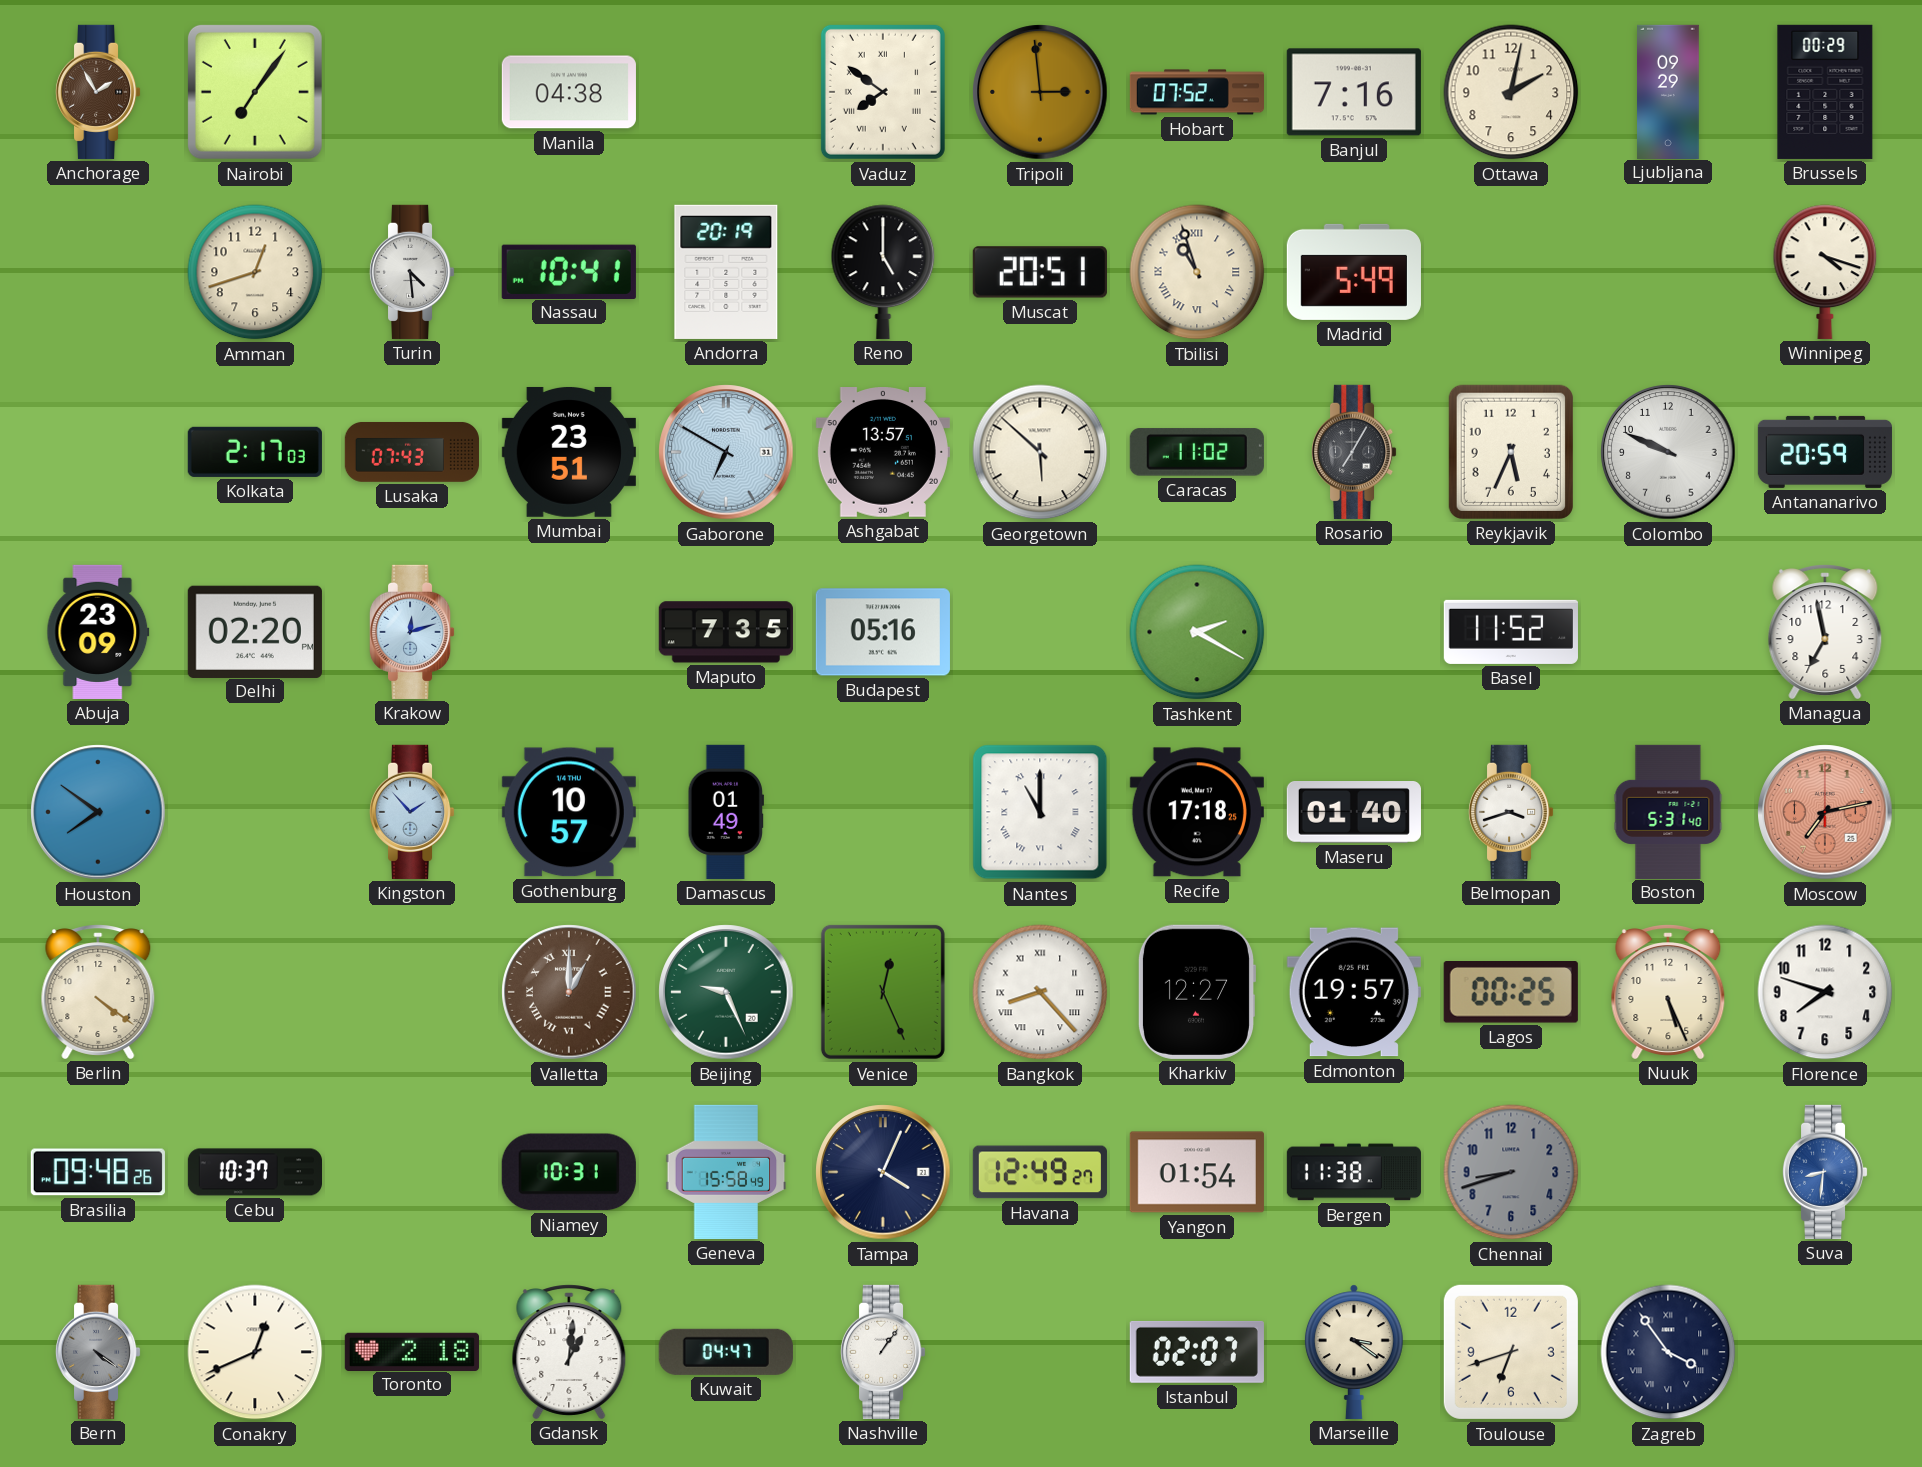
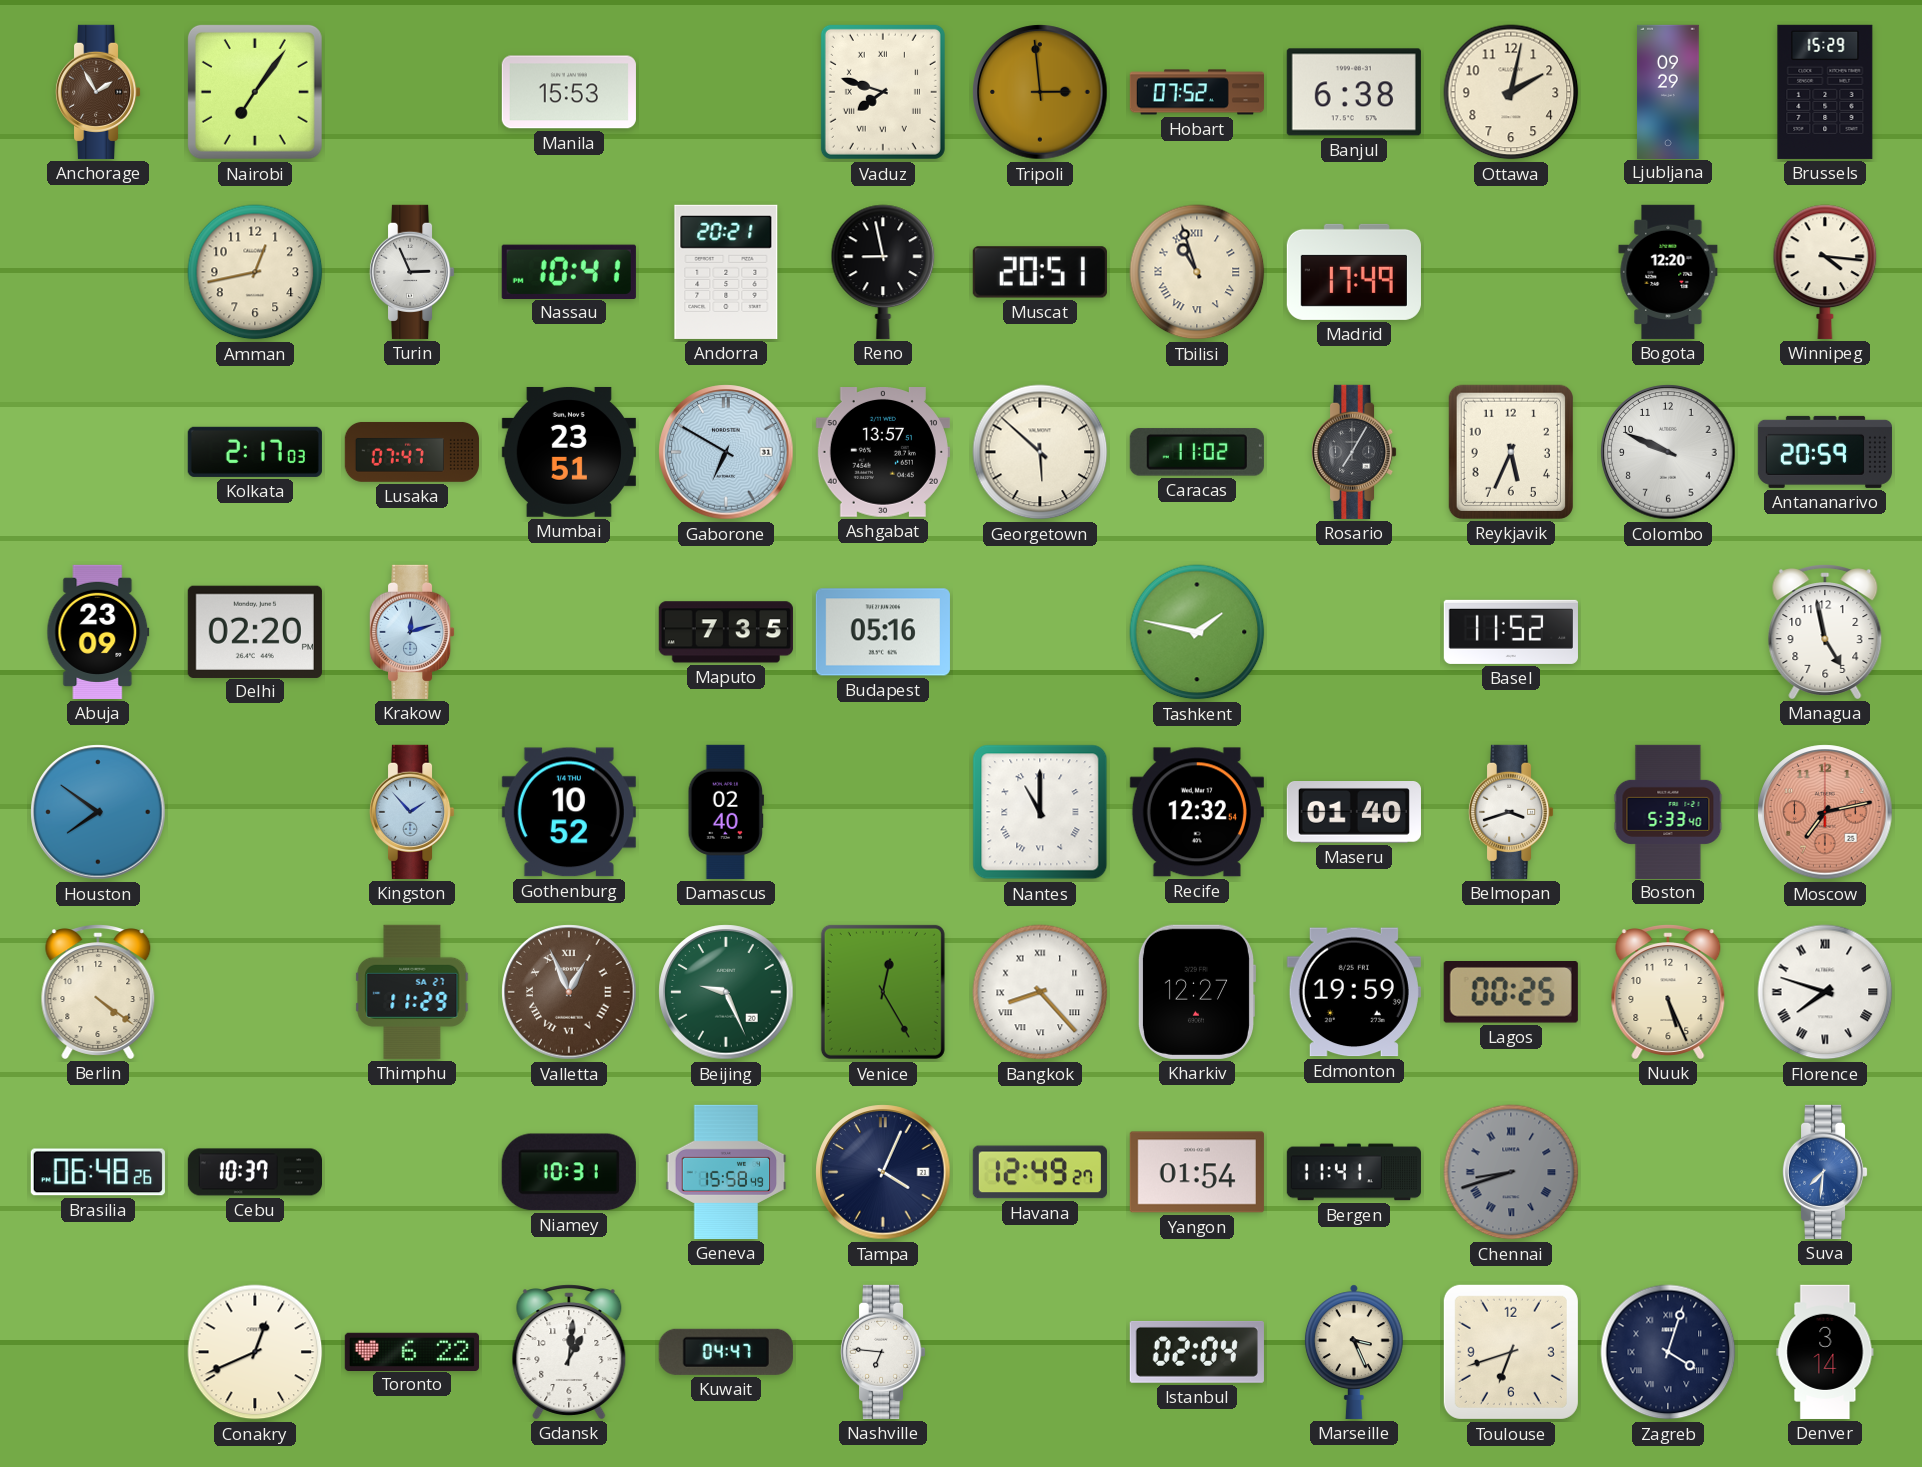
Manila: 04:38 -> 15:53
Vaduz: 7:51 -> 7:48
Banjul: 7:16 -> 6:38
Brussels: 00:29 -> 15:29
Amman: 12:42 -> 12:43
Turin: 4:29 -> 2:56
Andorra: 20:19 -> 20:21
Reno: 5:00 -> 8:58
Madrid: 5:49 -> 17:49
Bogota: none -> 12:20
Winnipeg: 4:18 -> 4:16
Lusaka: 07:43 -> 07:47
Tashkent: 2:20 -> 1:47
Managua: 6:58 -> 4:58
Gothenburg: 10:57 -> 10:52
Damascus: 01:49 -> 02:40
Recife: 17:18 -> 12:32
Boston: 5:31 -> 5:33
Thimphu: none -> 11:29
Valletta: 1:00 -> 12:56
Venice: 12:26 -> 12:25
Edmonton: 19:57 -> 19:59
Florence numerals: Arabic -> Roman
Brasilia: 09:48 -> 06:48
Bergen: 11:38 -> 11:41
Chennai numerals: Arabic -> Roman
Suva: 8:31 -> 7:31
Bern: 4:21 -> none
Toronto: 2:18 -> 6:22
Nashville: 1:06 -> 6:46
Istanbul: 02:07 -> 02:04
Marseille: 3:21 -> 3:26
Zagreb: 3:54 -> 4:03
Denver: none -> 3:14
